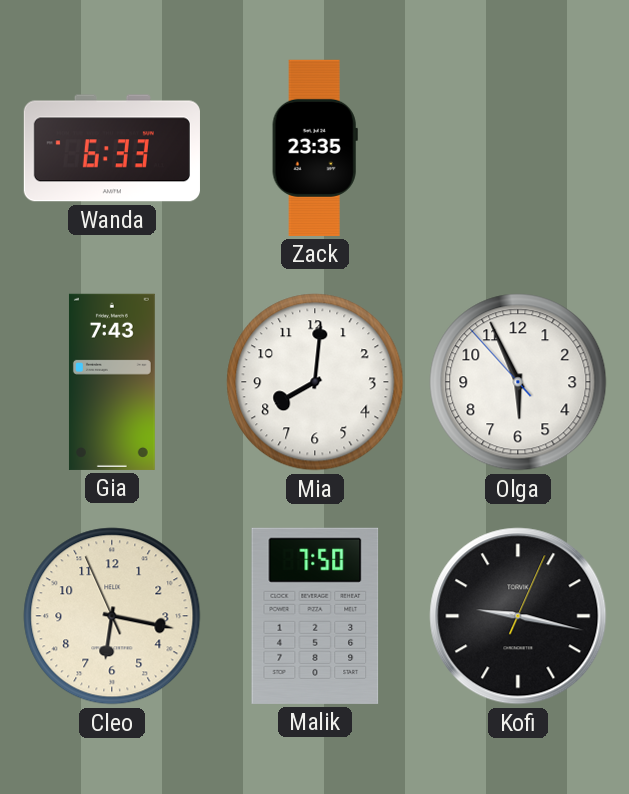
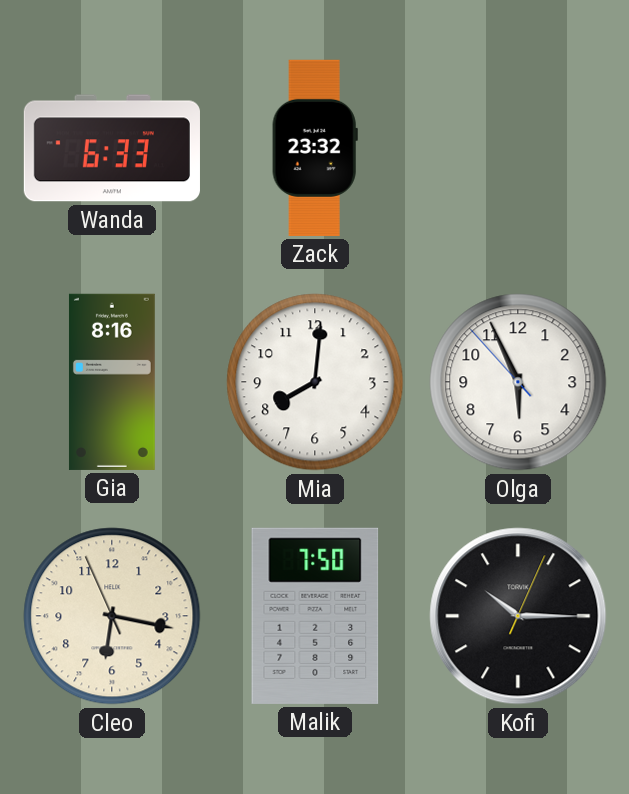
Zack: 23:35 -> 23:32
Gia: 7:43 -> 8:16
Kofi: 9:17 -> 10:15
